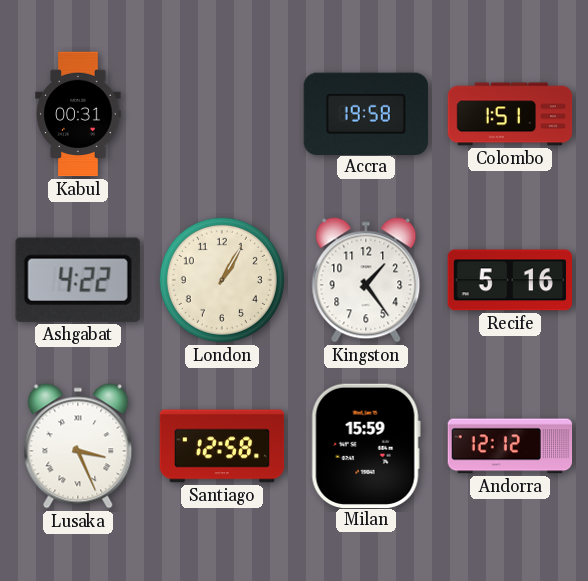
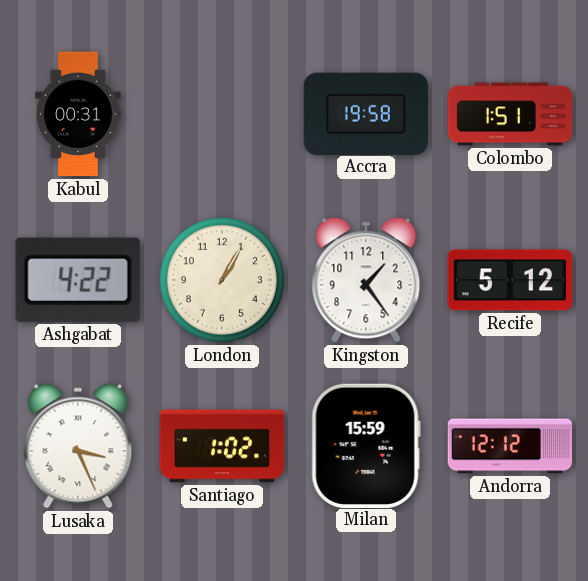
Recife: 5:16 -> 5:12
Santiago: 12:58 -> 1:02
